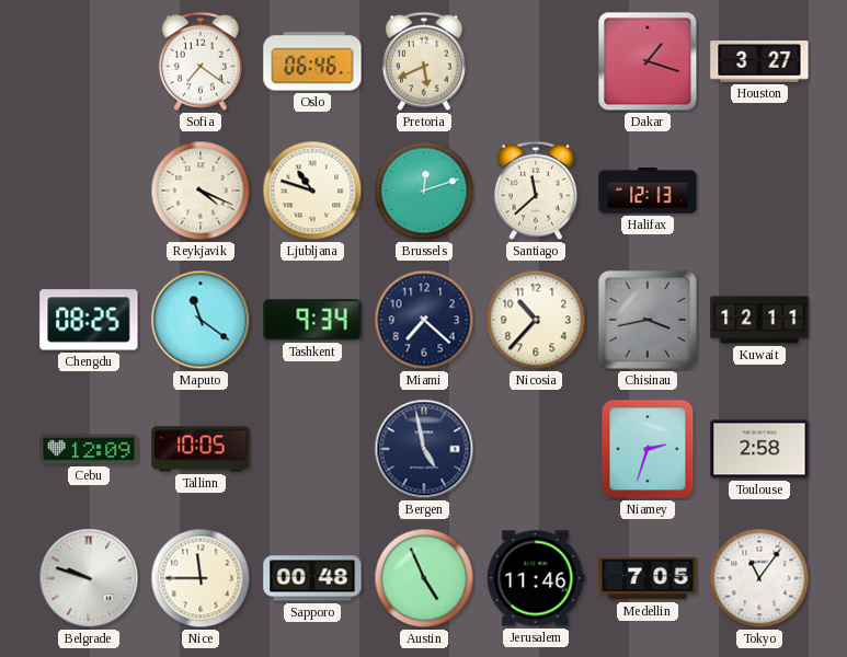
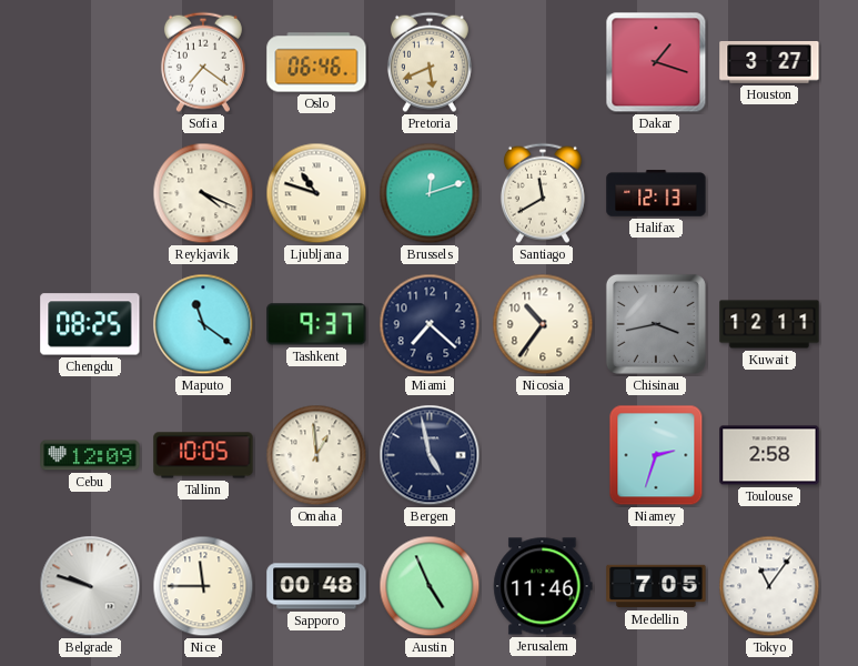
Santiago: 11:38 -> 11:40
Tashkent: 9:34 -> 9:37
Nicosia: 10:37 -> 10:36
Omaha: none -> 12:59
